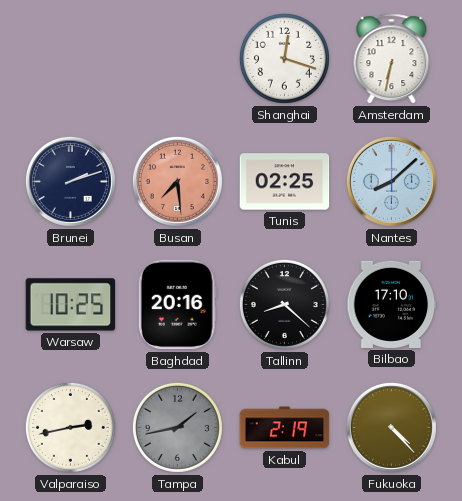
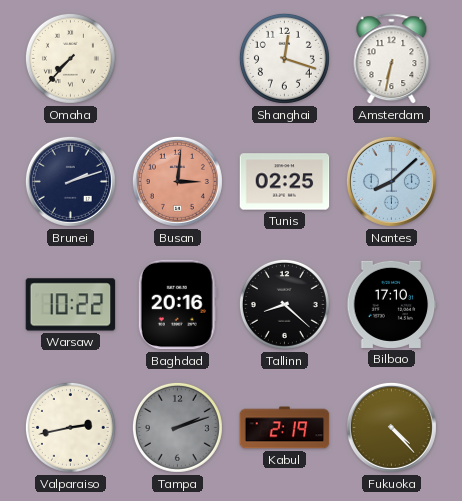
Omaha: none -> 7:37
Busan: 7:29 -> 3:01
Warsaw: 10:25 -> 10:22
Tampa: 1:43 -> 2:12
